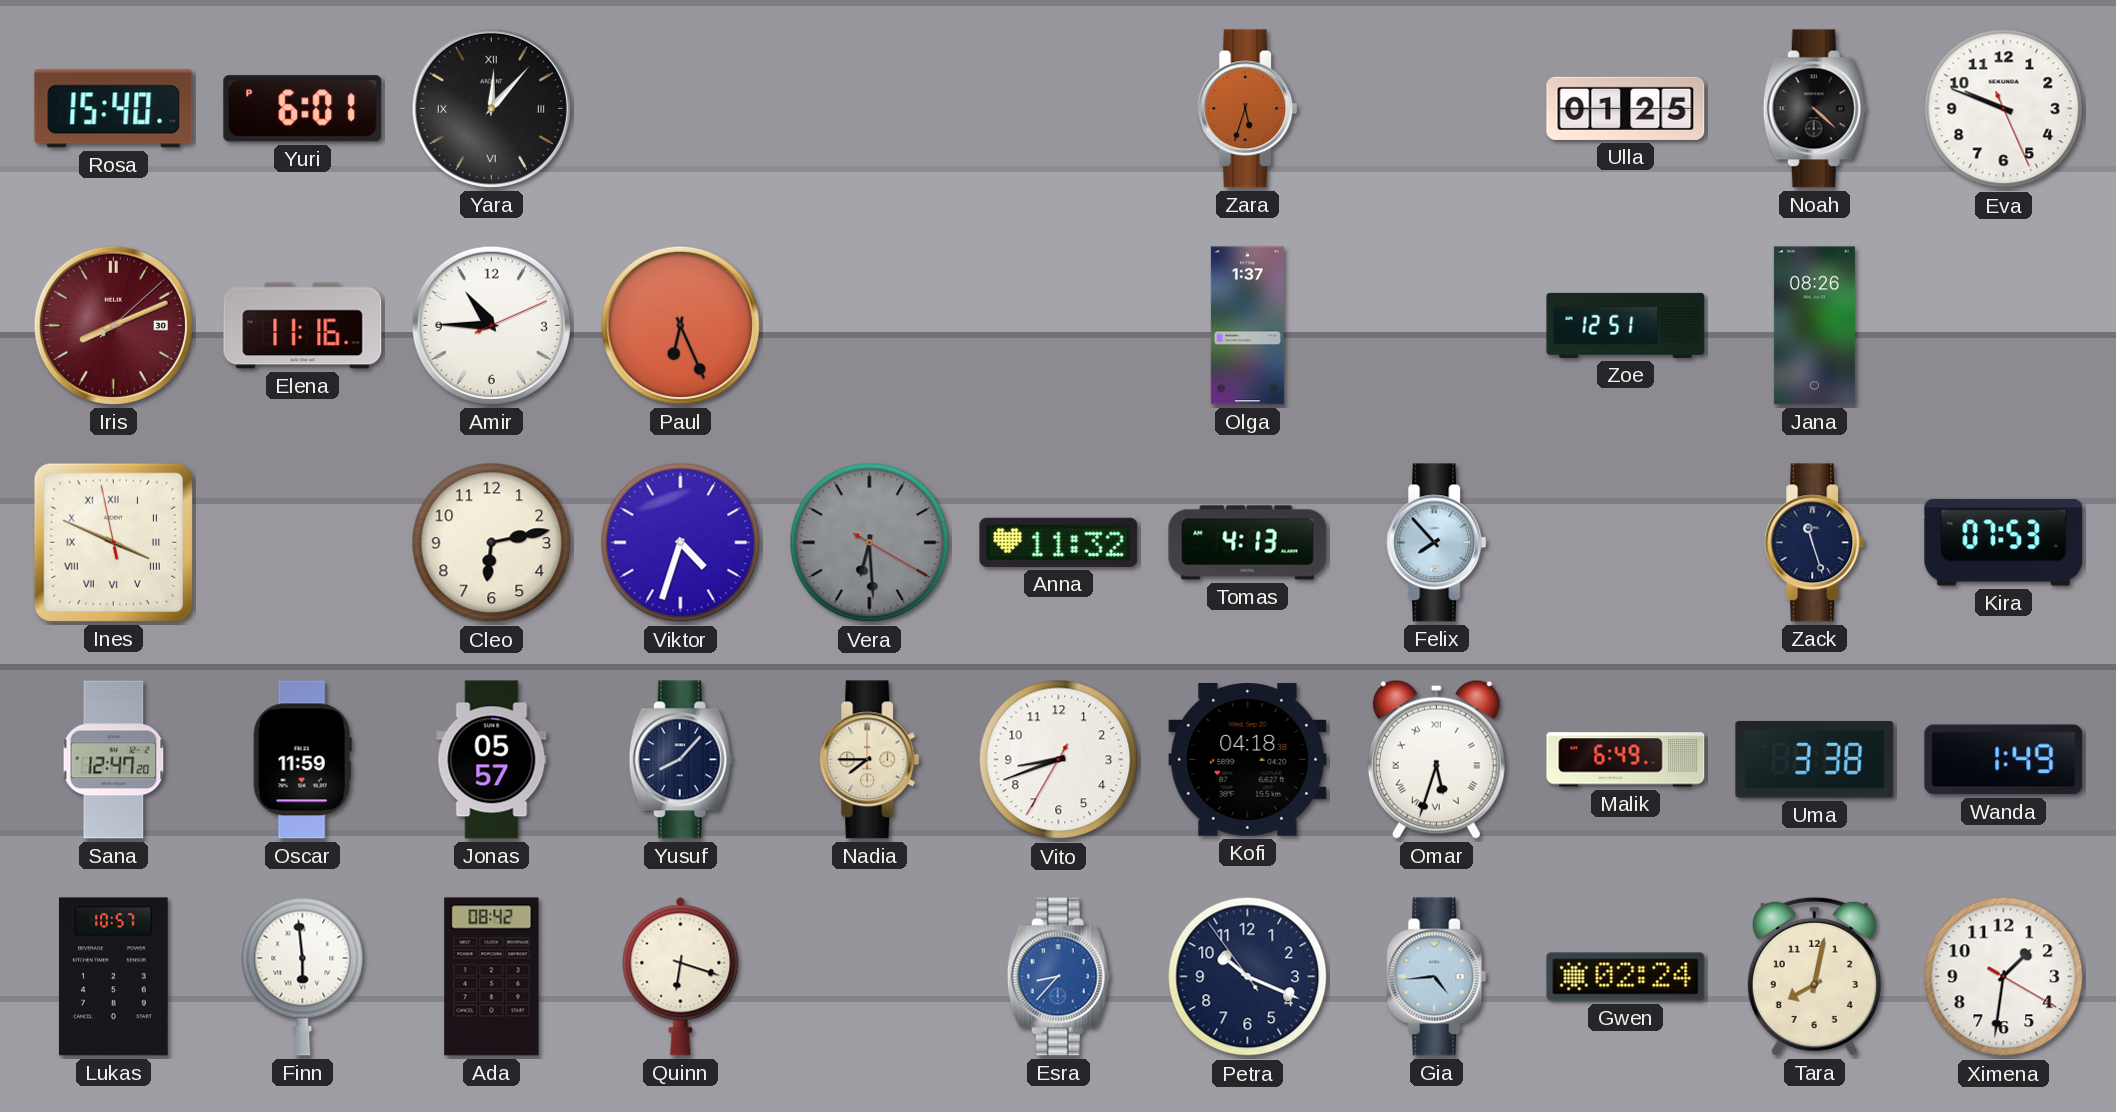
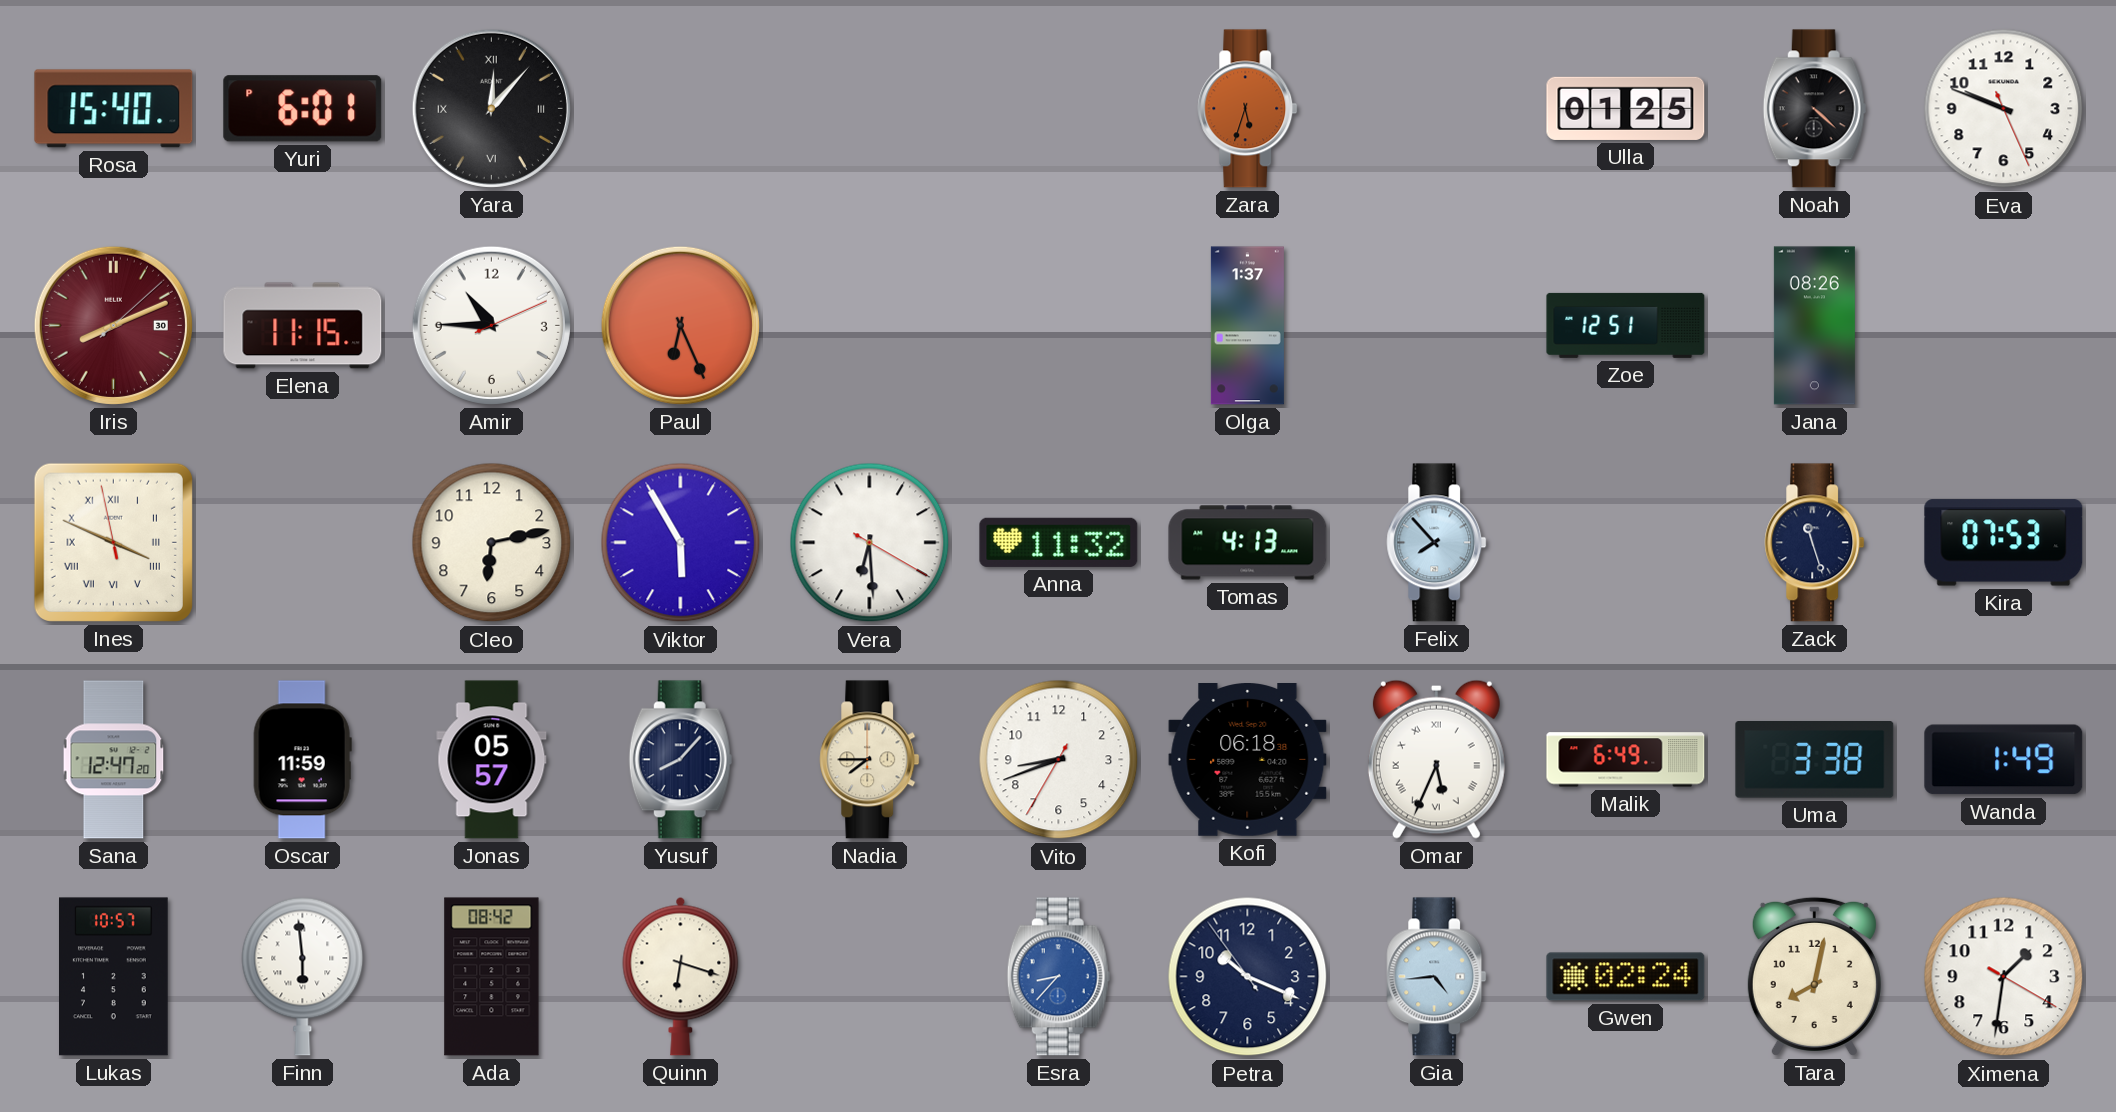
Elena: 11:16 -> 11:15
Viktor: 4:33 -> 5:55
Vera dial: grey -> white
Kofi: 04:18 -> 06:18
Omar: 5:33 -> 5:34
